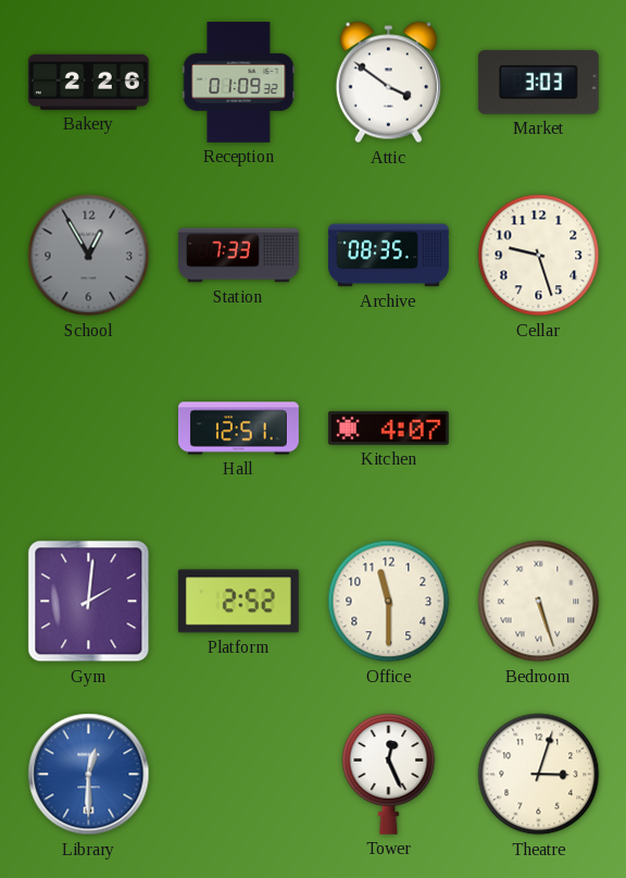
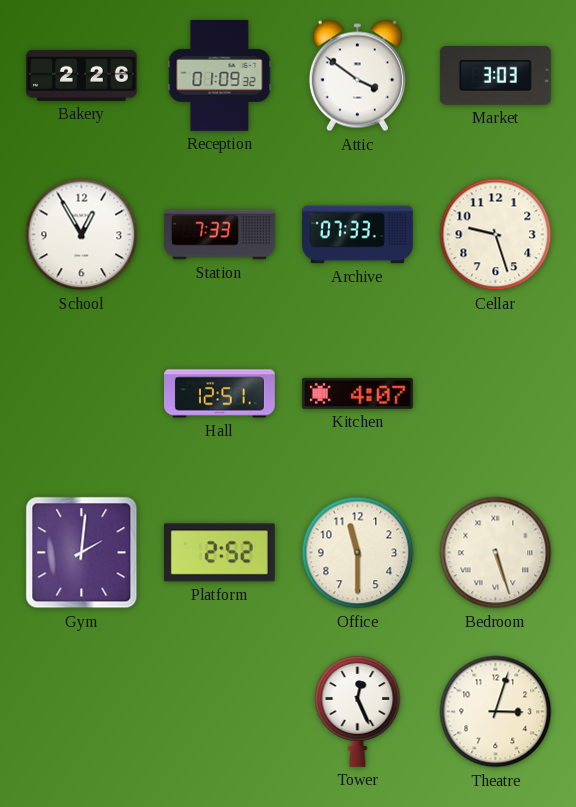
School dial: grey -> white
Archive: 08:35 -> 07:33
Library: 12:30 -> none
